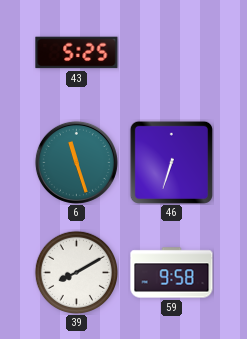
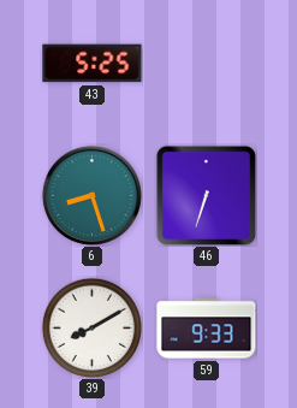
6: 11:27 -> 8:27
59: 9:58 -> 9:33
